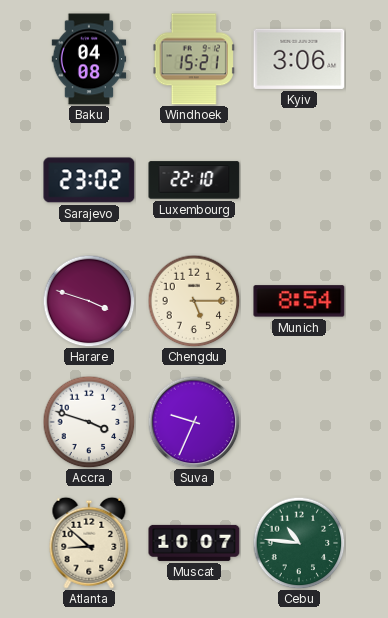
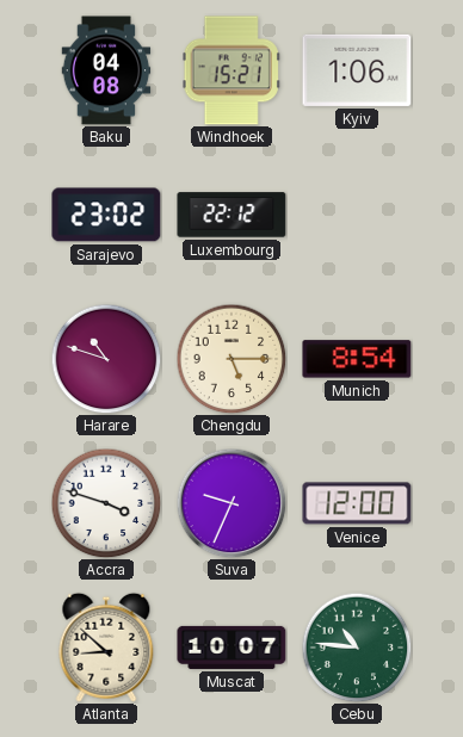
Kyiv: 3:06 -> 1:06
Luxembourg: 22:10 -> 22:12
Harare: 3:48 -> 10:48
Venice: none -> 12:00
